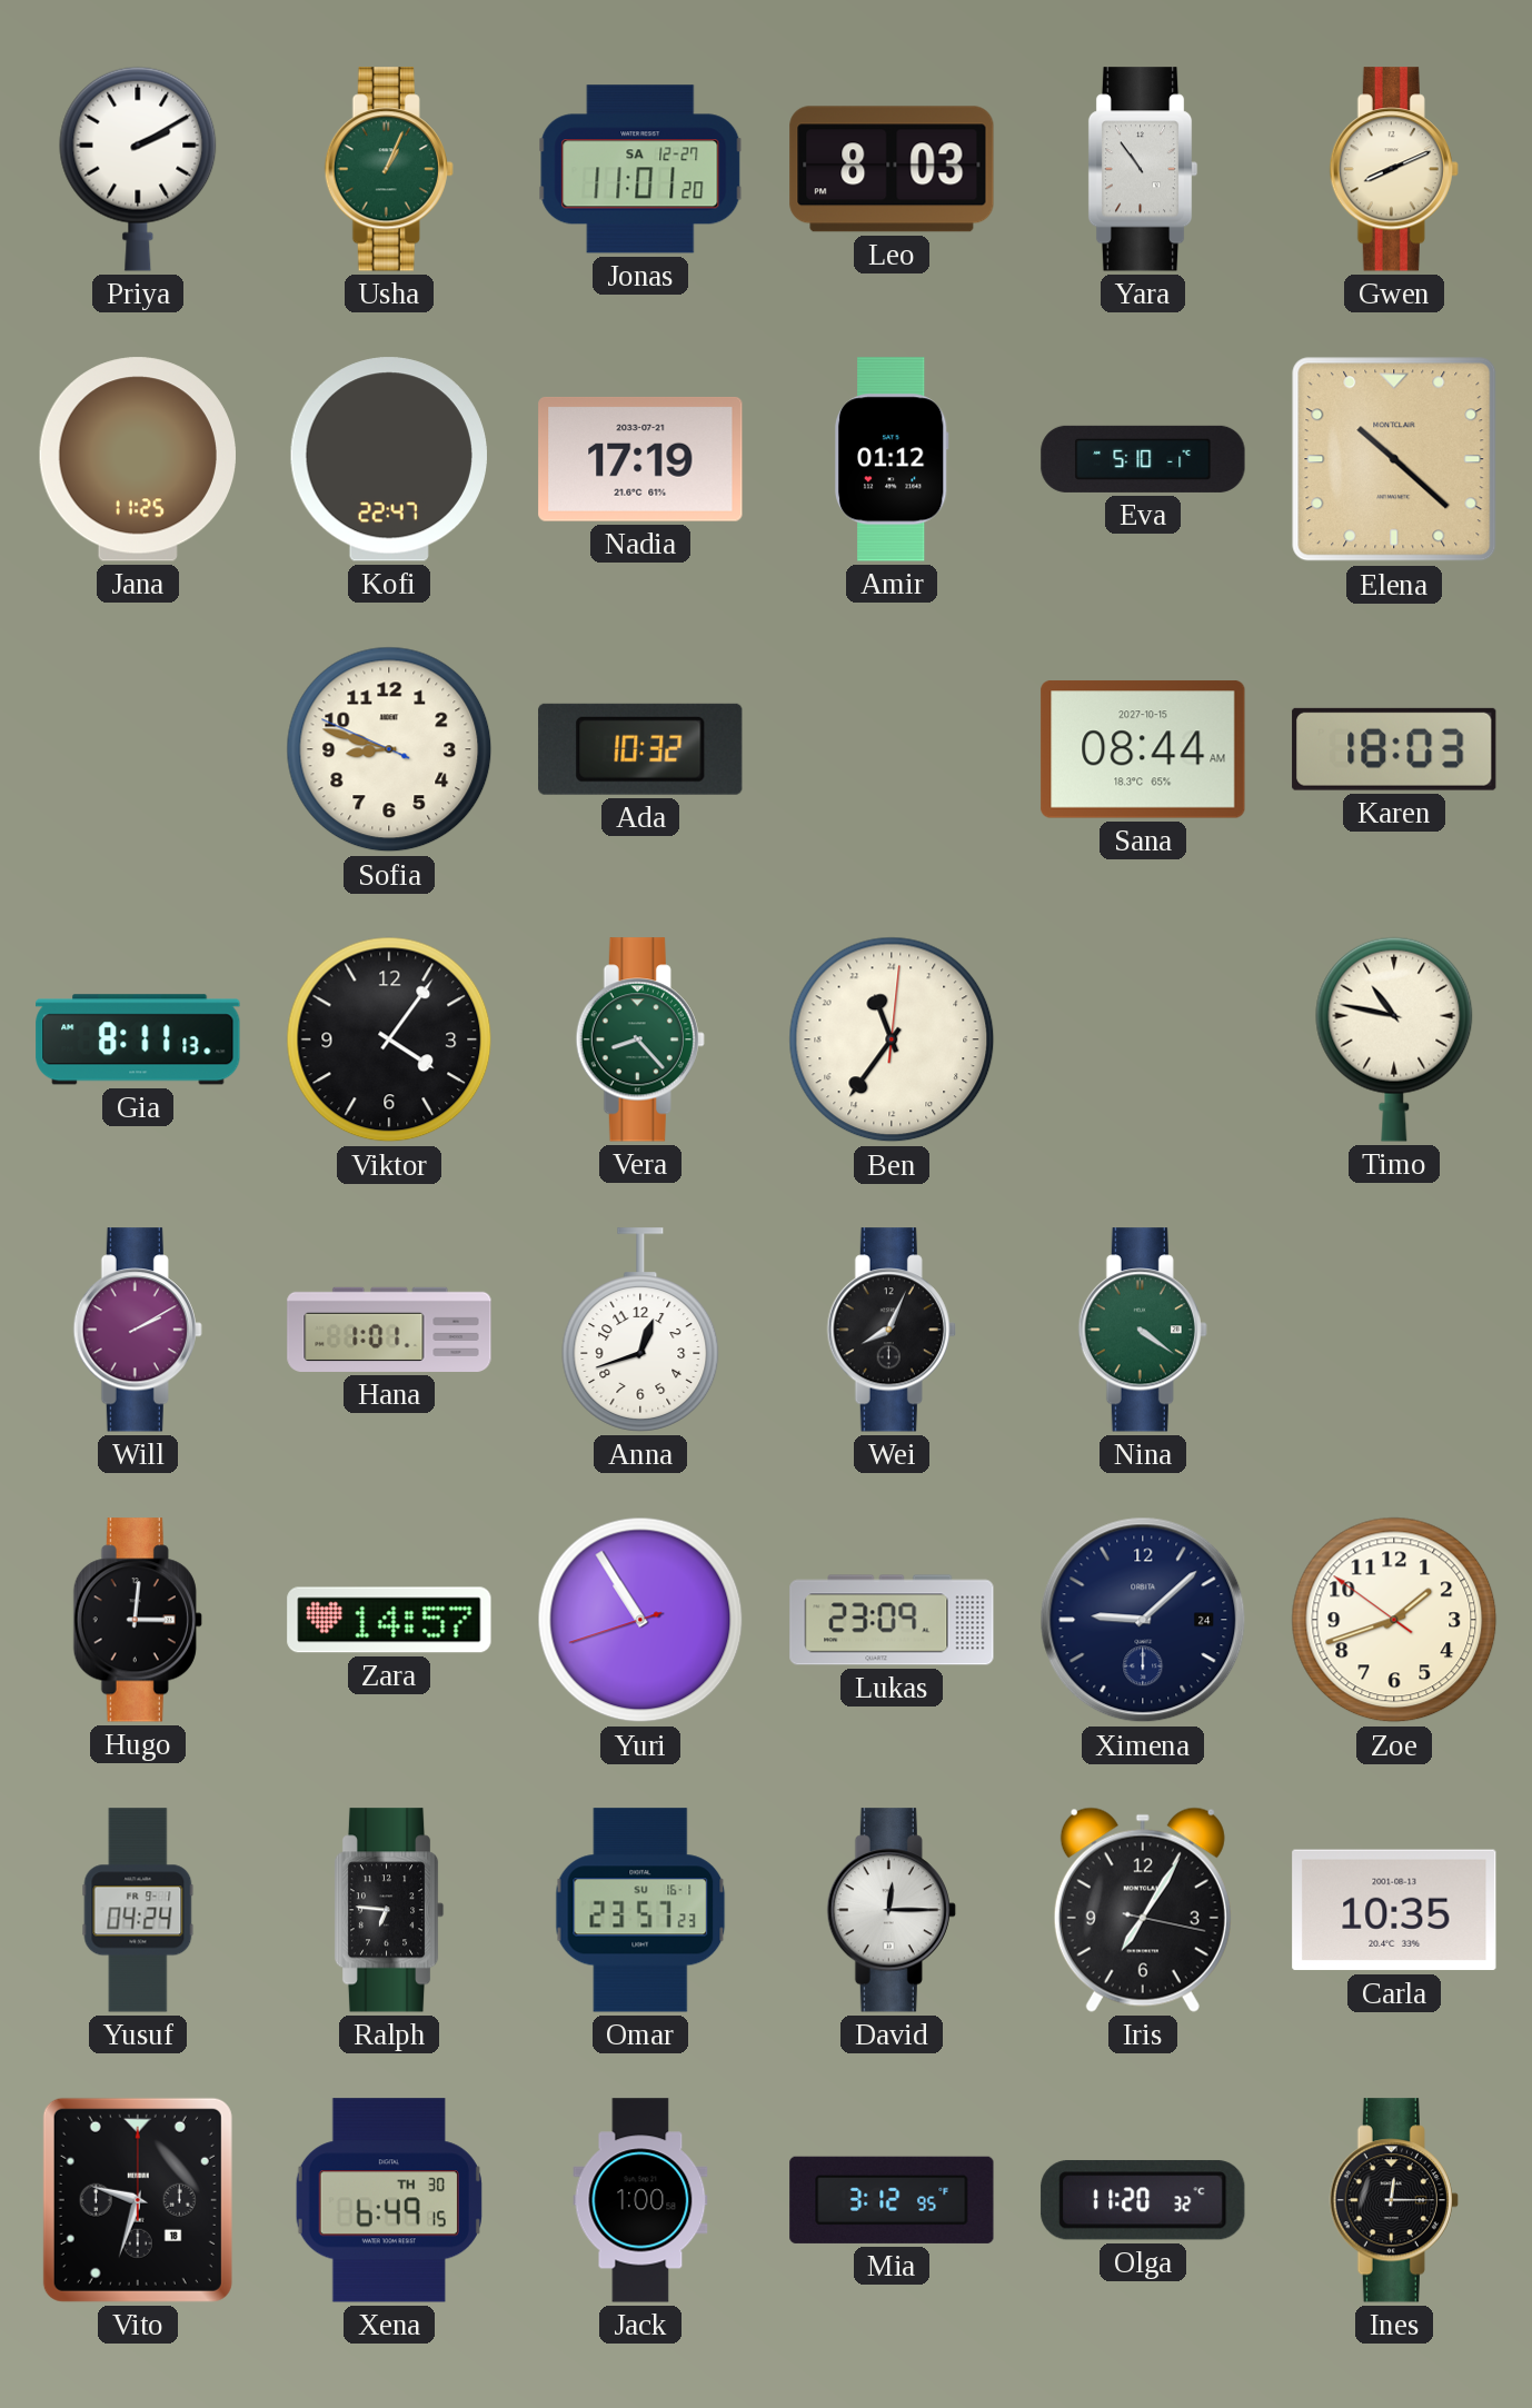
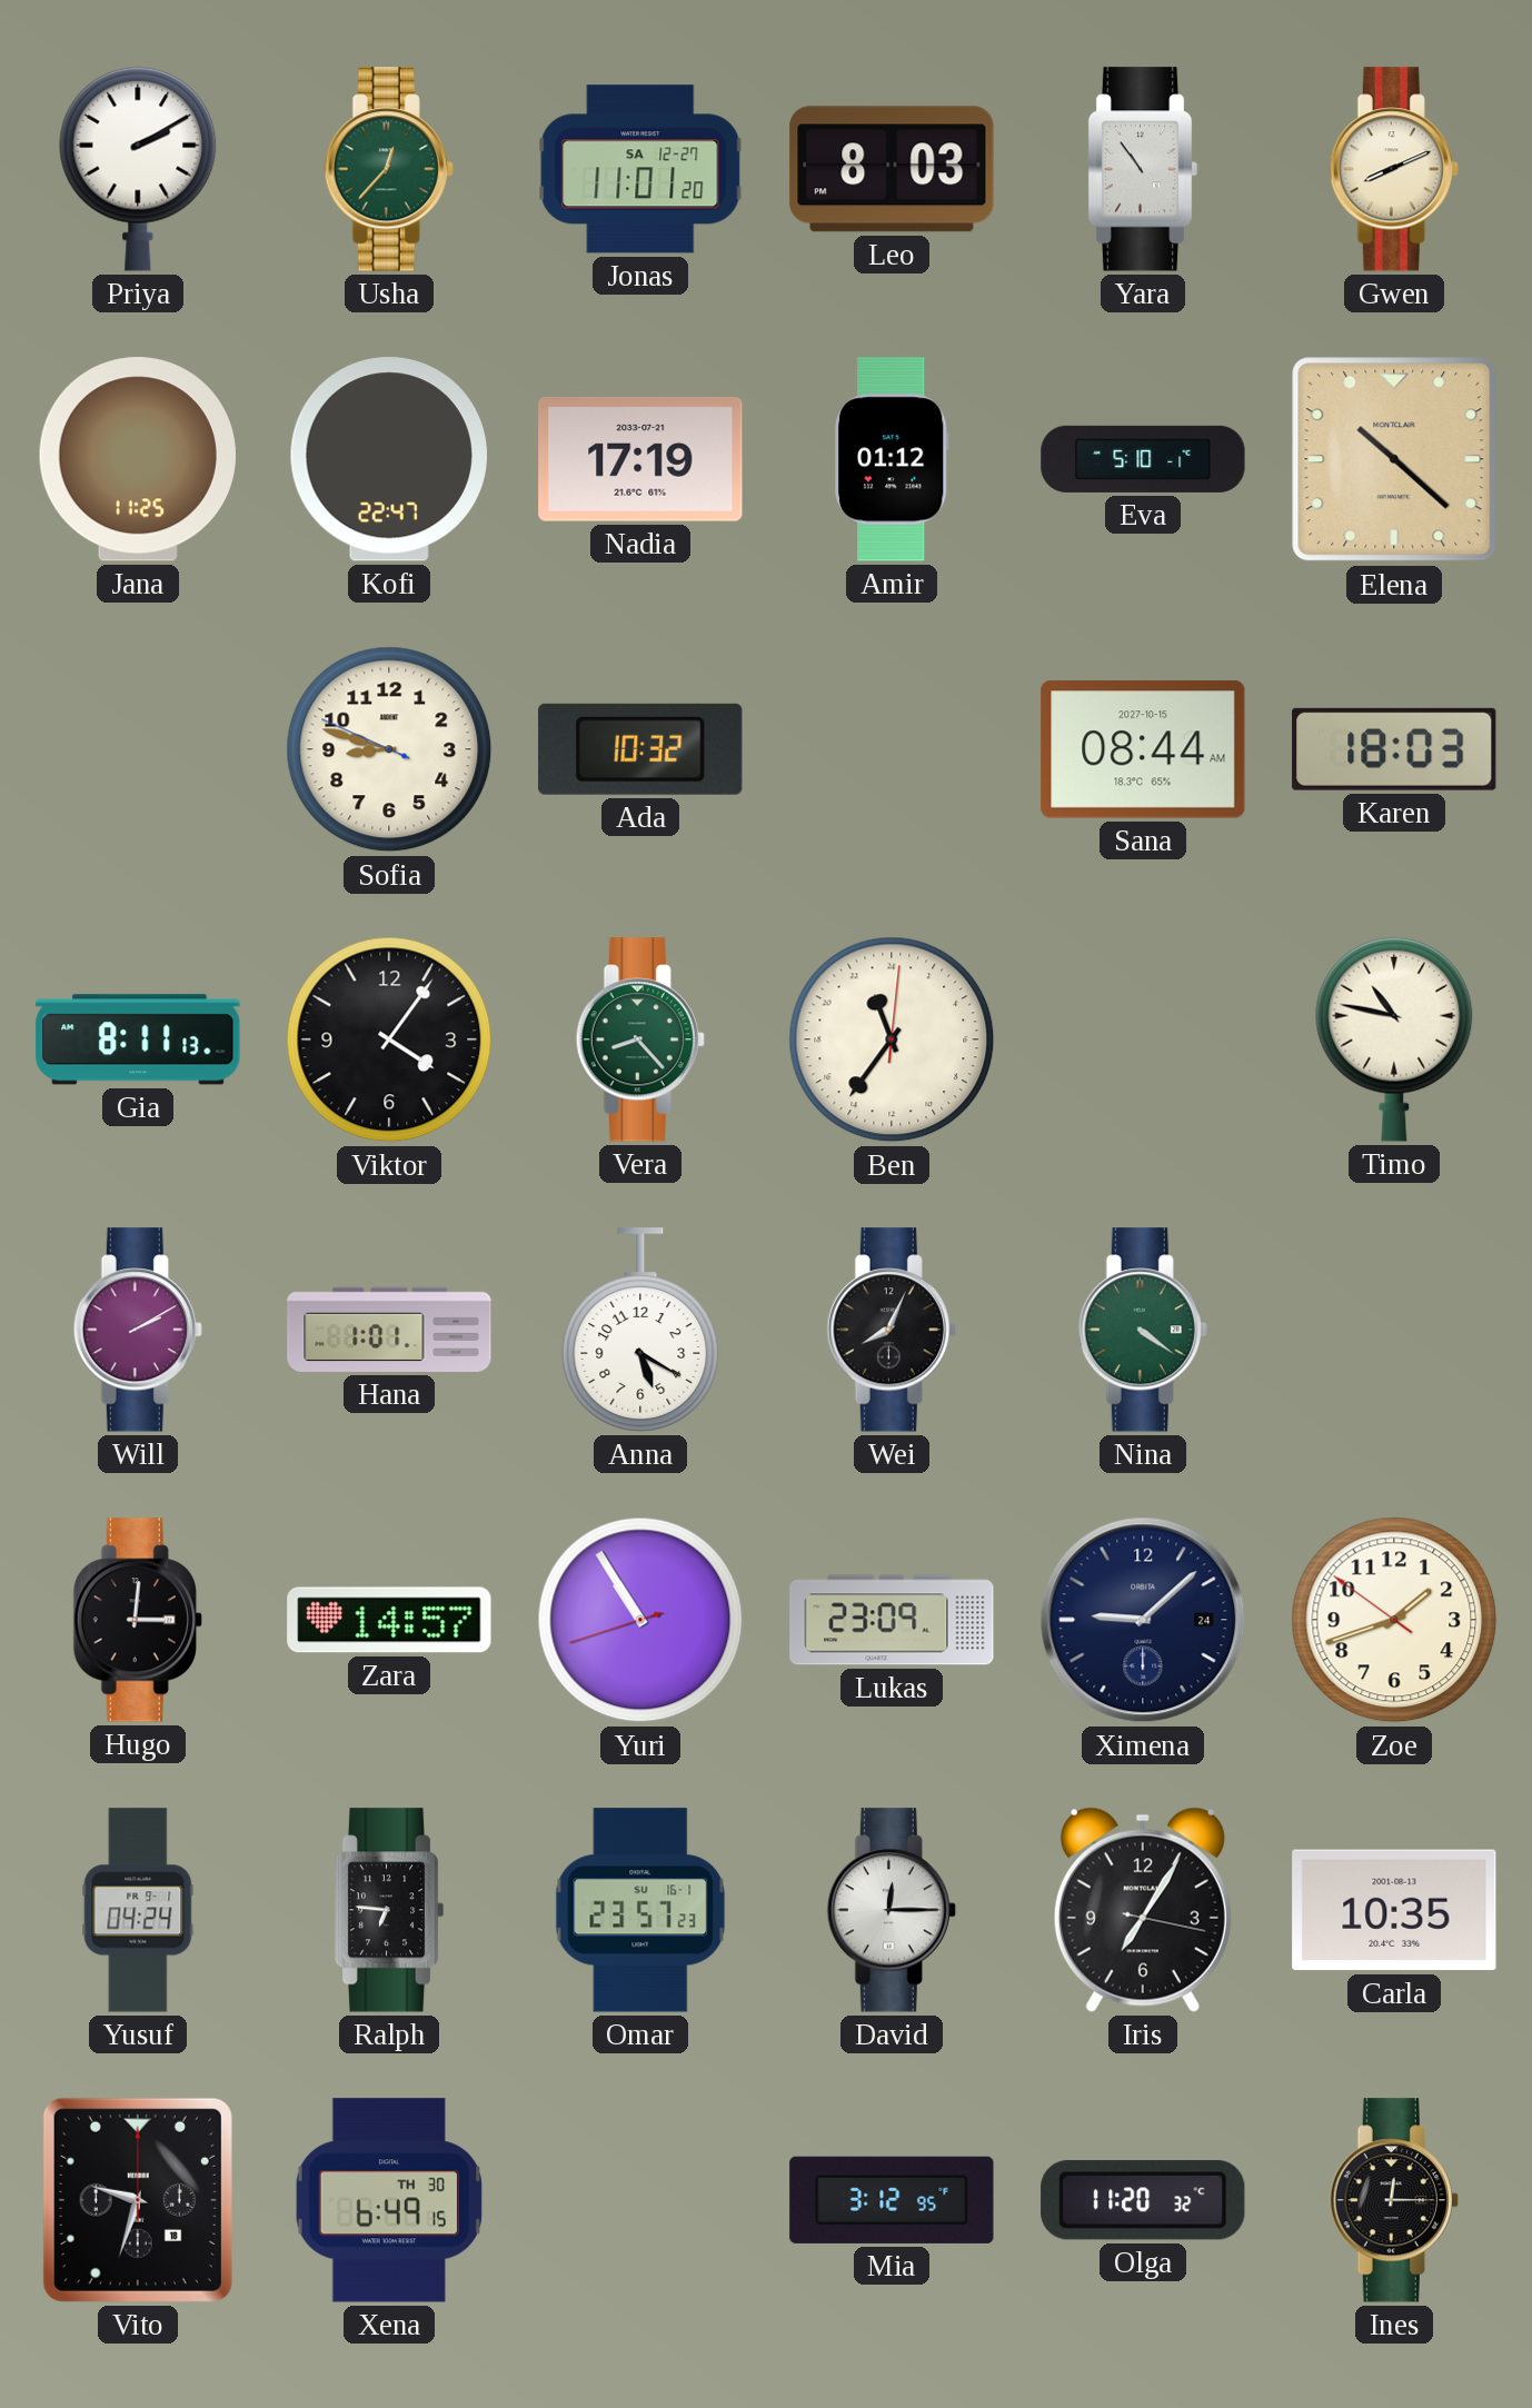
Usha: 1:04 -> 12:37
Anna: 12:42 -> 5:20
Jack: 1:00 -> none
